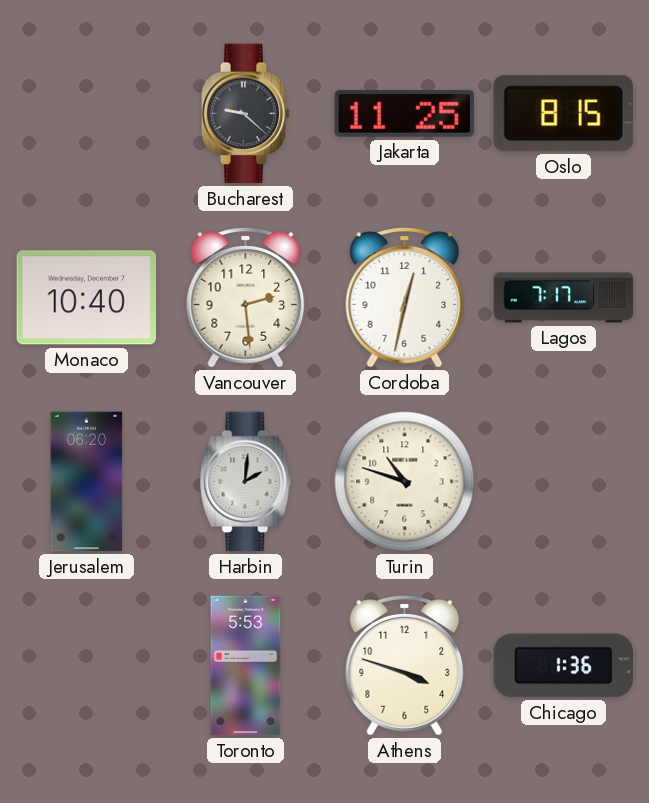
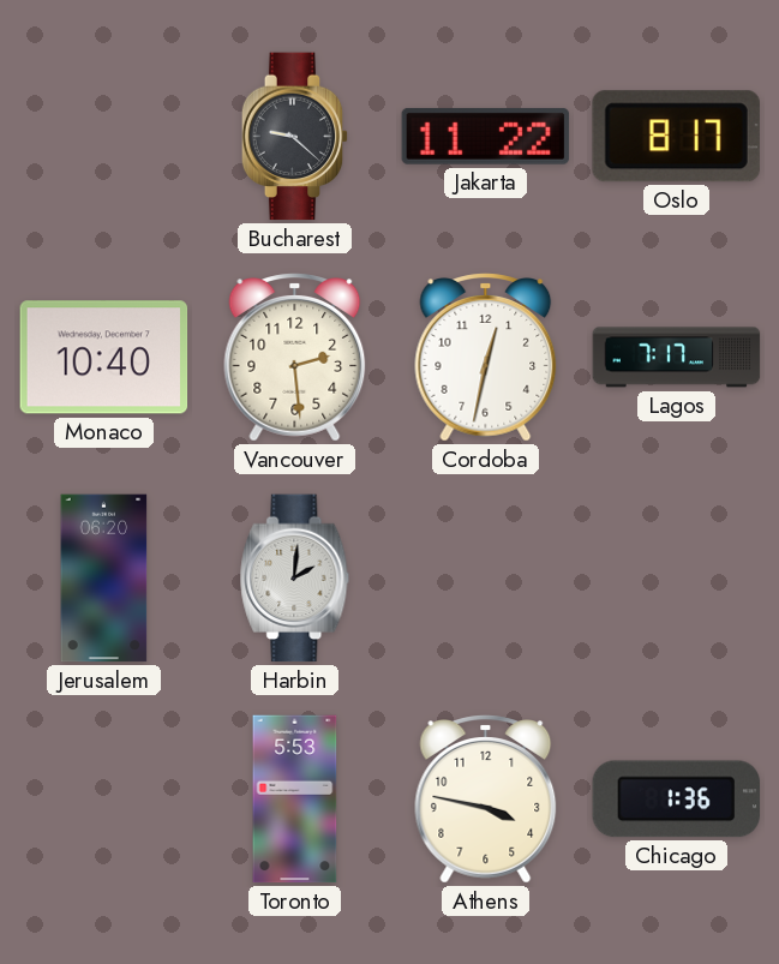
Jakarta: 11:25 -> 11:22
Oslo: 8:15 -> 8:17
Turin: 10:48 -> none
Athens: 3:48 -> 3:47
